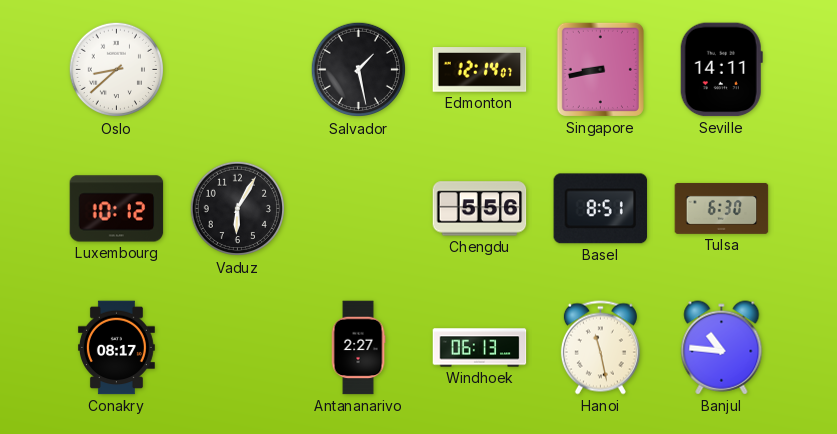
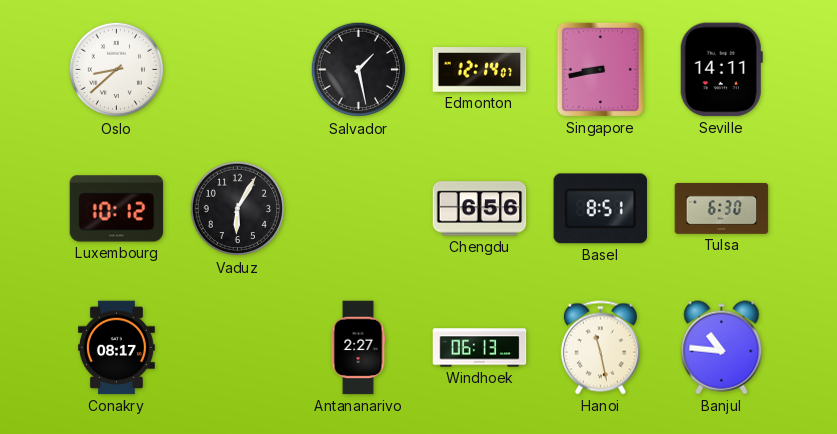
Chengdu: 5:56 -> 6:56
